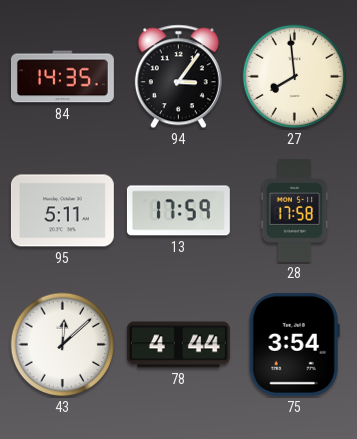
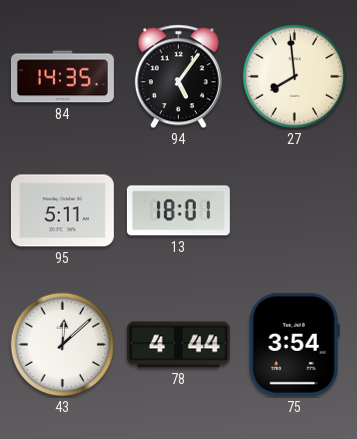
94: 3:06 -> 5:06
13: 17:59 -> 18:01
28: 17:58 -> none
